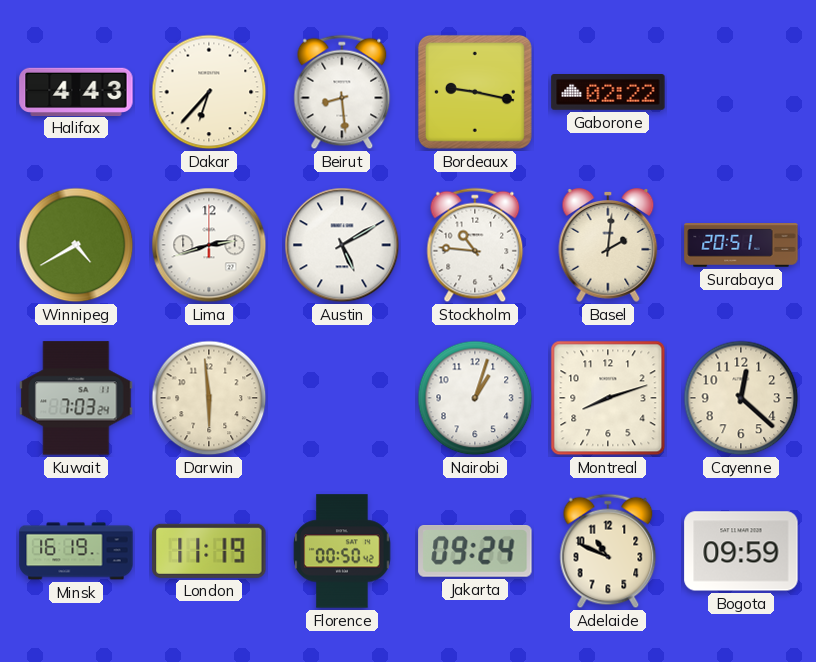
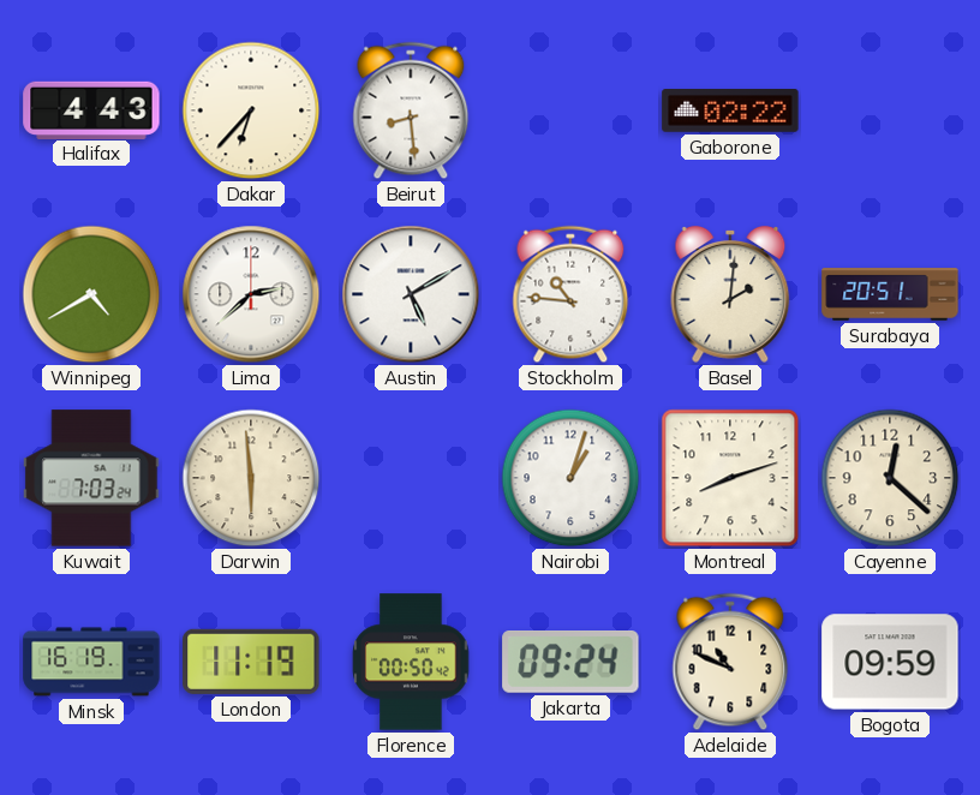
Bordeaux: 9:17 -> none
Lima: 2:42 -> 2:38
